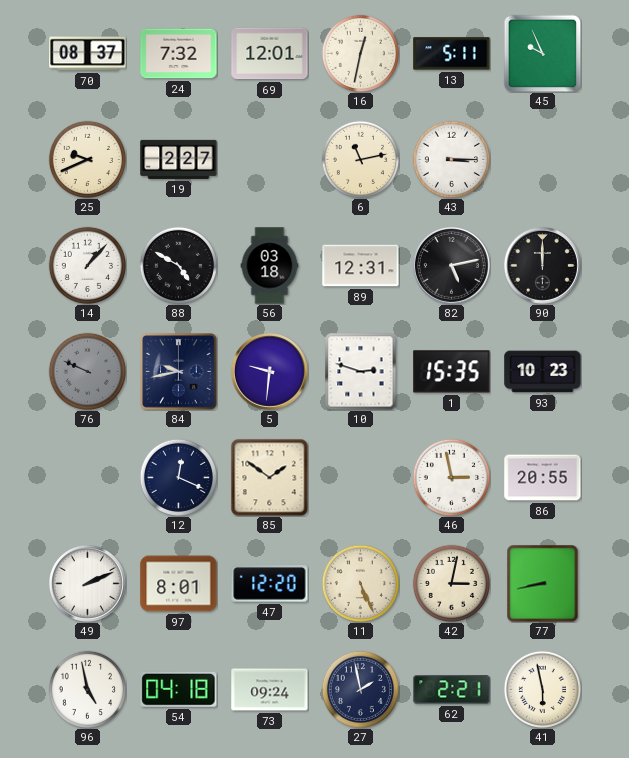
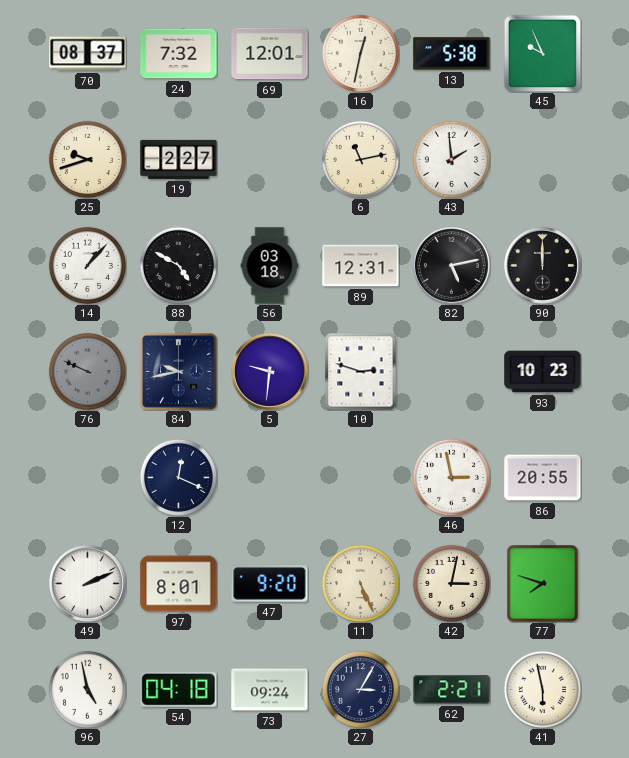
13: 5:11 -> 5:38
25: 9:41 -> 9:42
43: 3:15 -> 1:59
1: 15:35 -> none
85: 1:51 -> none
47: 12:20 -> 9:20
77: 8:43 -> 7:48
27: 1:58 -> 3:05
